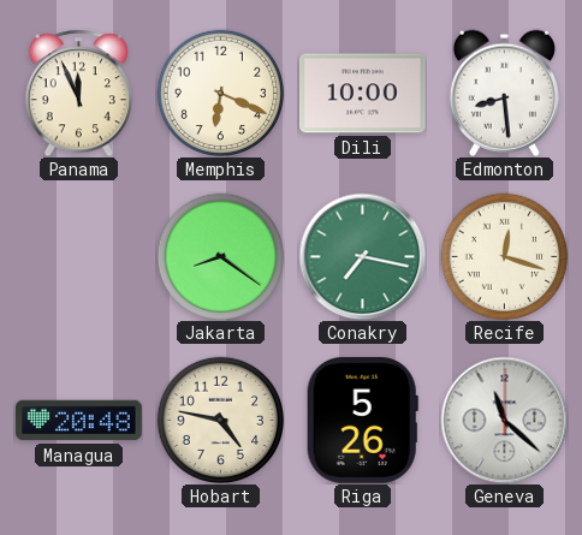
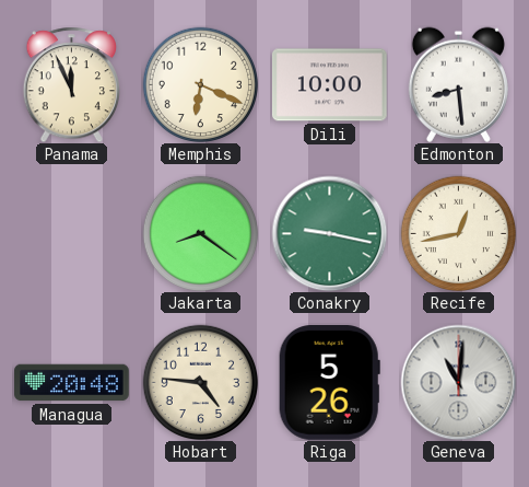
Conakry: 7:17 -> 9:17
Recife: 12:18 -> 12:43
Hobart: 4:47 -> 4:46
Geneva: 11:22 -> 11:01
